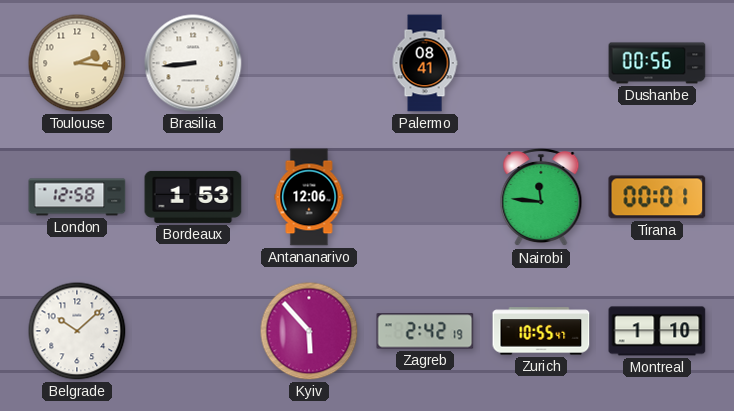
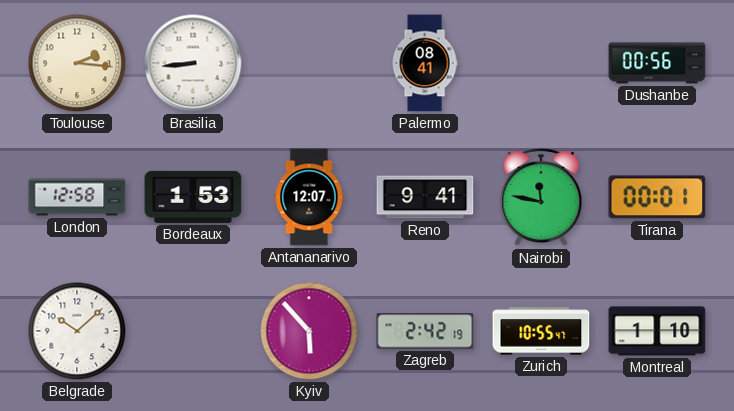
Antananarivo: 12:06 -> 12:07
Reno: none -> 9:41
Nairobi: 11:46 -> 11:47
